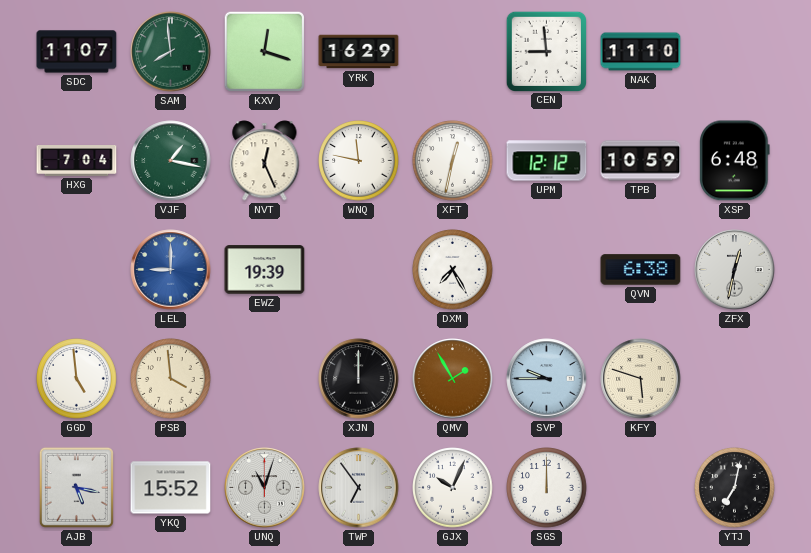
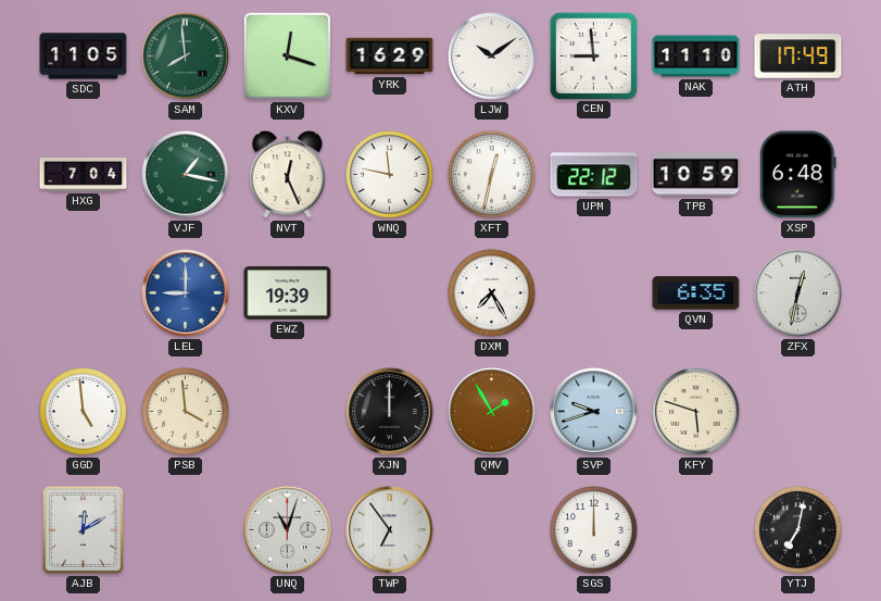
SDC: 11:07 -> 11:05
LJW: none -> 10:09
ATH: none -> 17:49
UPM: 12:12 -> 22:12
QVN: 6:38 -> 6:35
SVP: 9:45 -> 9:42
AJB: 5:17 -> 12:10
YKQ: 15:52 -> none
GJX: 10:04 -> none
